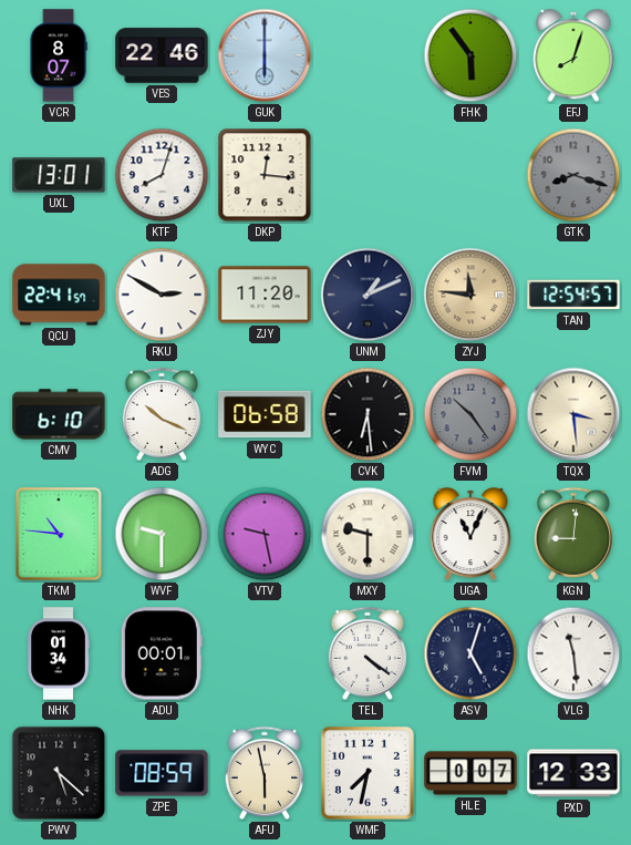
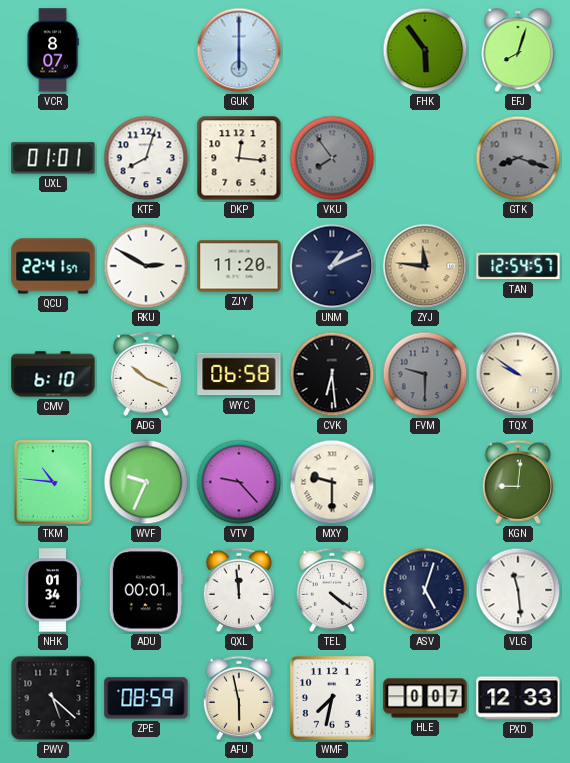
VES: 22:46 -> none
UXL: 13:01 -> 01:01
VKU: none -> 7:54
FVM: 10:24 -> 9:30
TQX: 3:29 -> 9:51
WVF: 9:30 -> 9:34
VTV: 9:28 -> 9:23
UGA: 11:04 -> none
QXL: none -> 11:59
